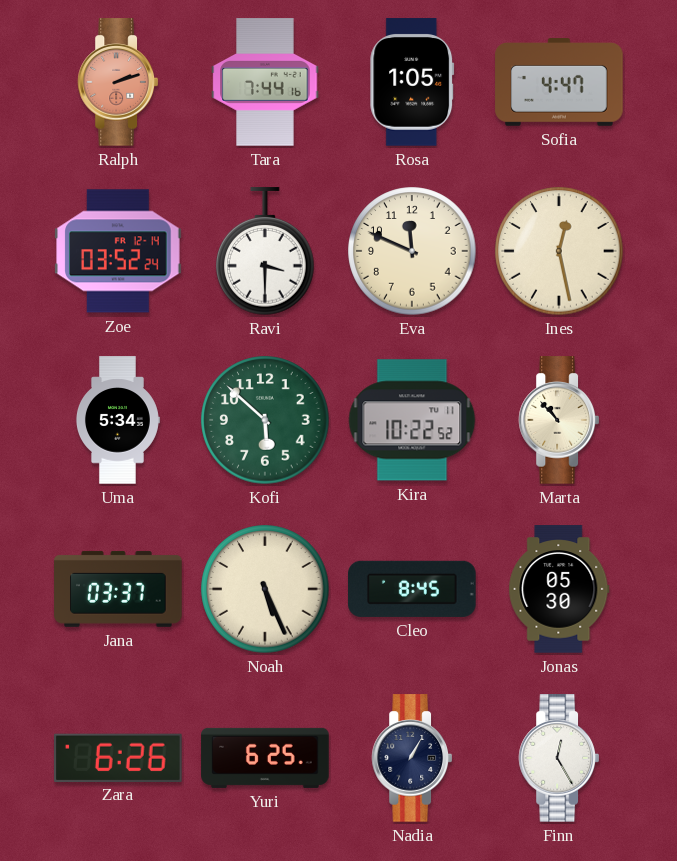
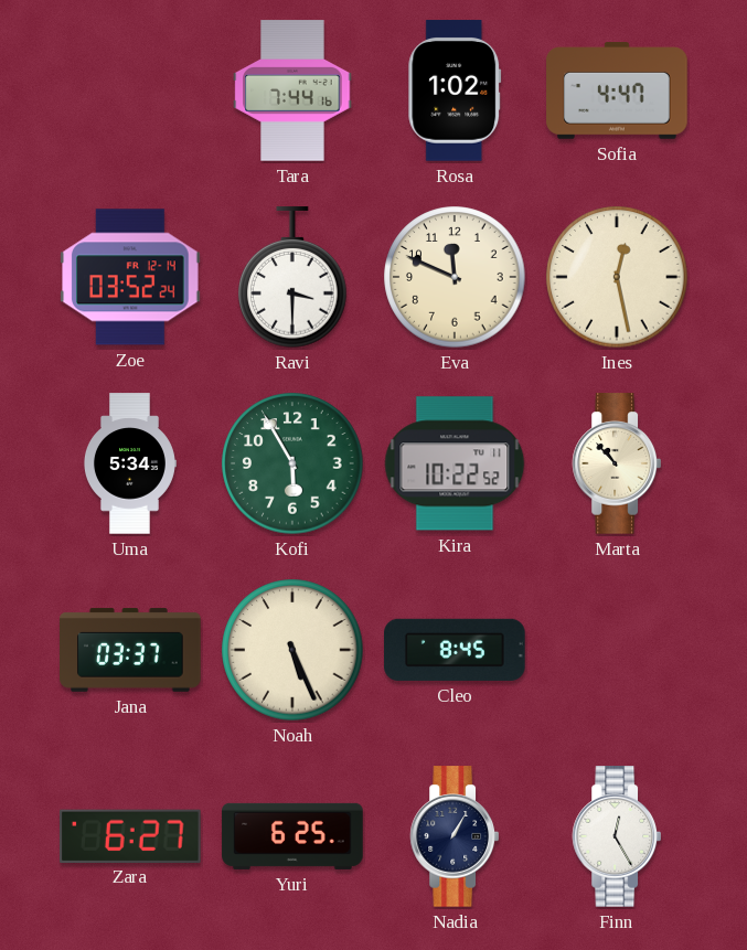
Ralph: 2:12 -> none
Rosa: 1:05 -> 1:02
Kofi: 5:52 -> 5:55
Jonas: 05:30 -> none
Zara: 6:26 -> 6:27
